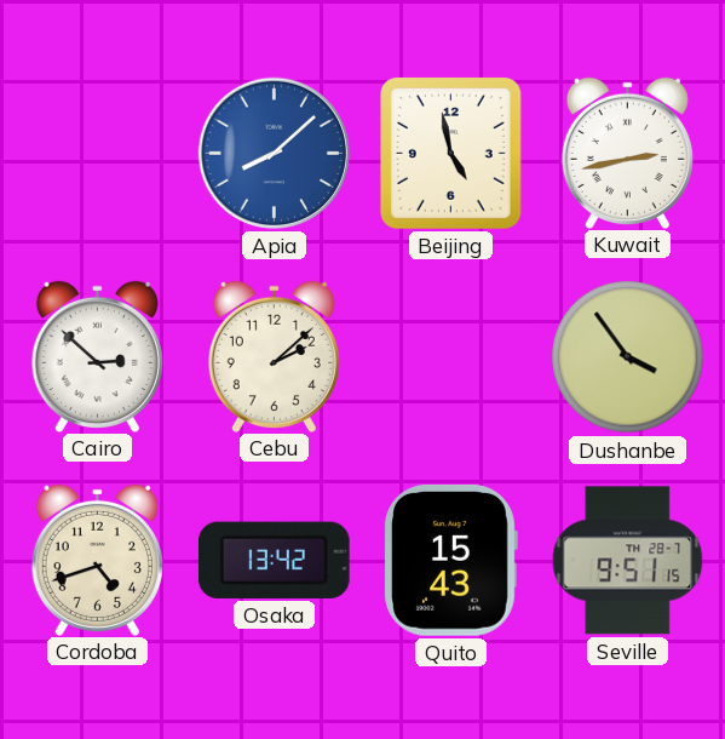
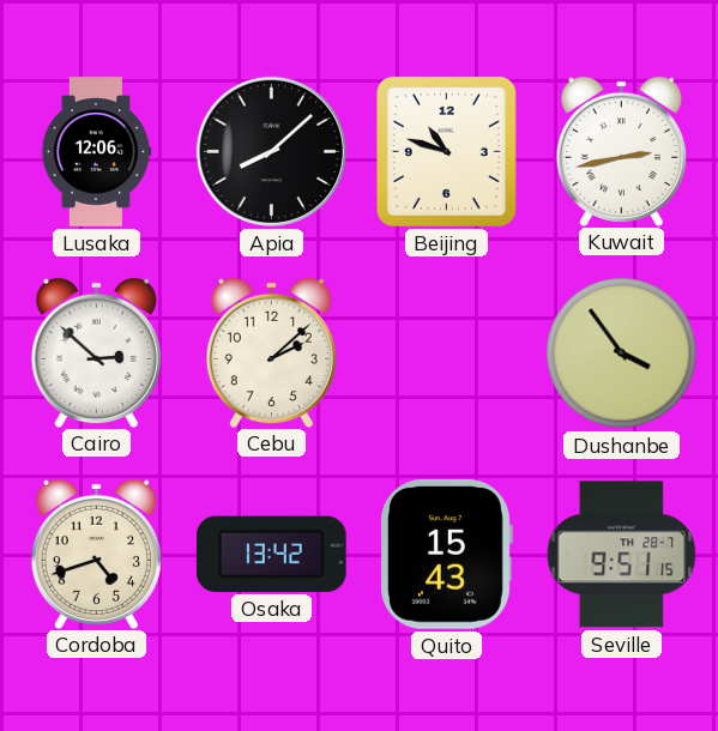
Lusaka: none -> 12:06
Apia dial: blue -> black
Beijing: 4:58 -> 10:48
